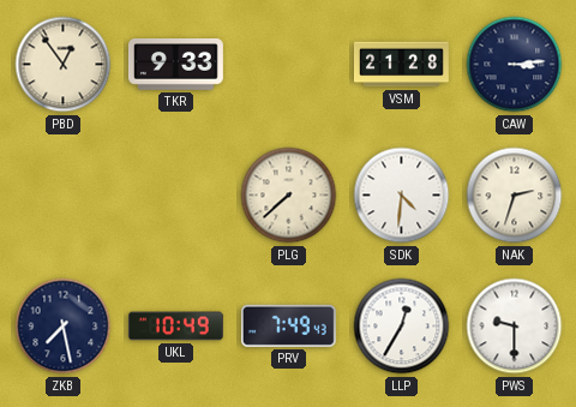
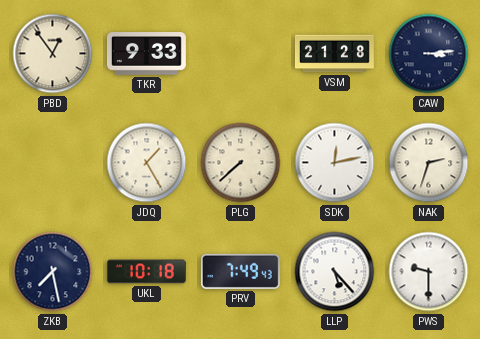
JDQ: none -> 1:25
SDK: 4:31 -> 12:13
UKL: 10:49 -> 10:18
LLP: 12:35 -> 5:23
